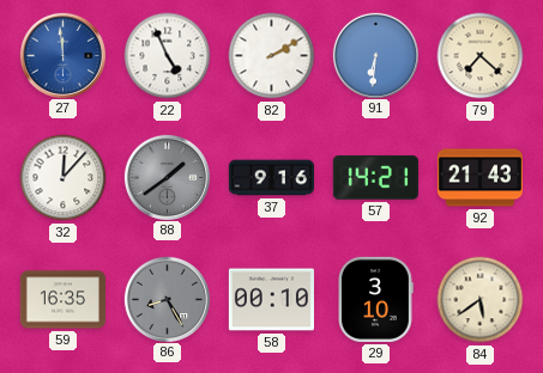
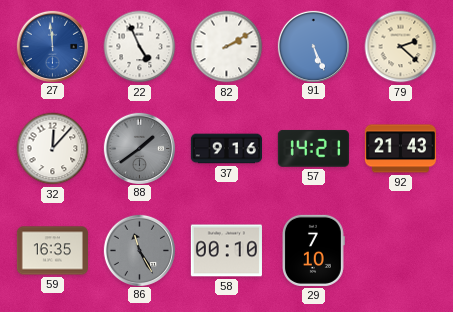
91: 6:31 -> 5:26
79: 7:22 -> 2:22
86: 8:25 -> 11:25
29: 3:10 -> 7:10
84: 5:39 -> none
